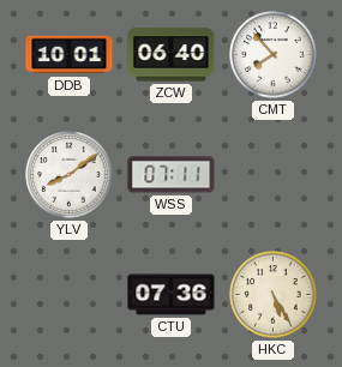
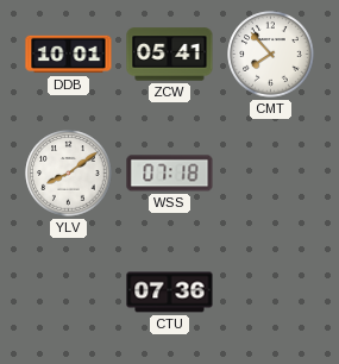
ZCW: 06:40 -> 05:41
WSS: 07:11 -> 07:18
HKC: 5:25 -> none
